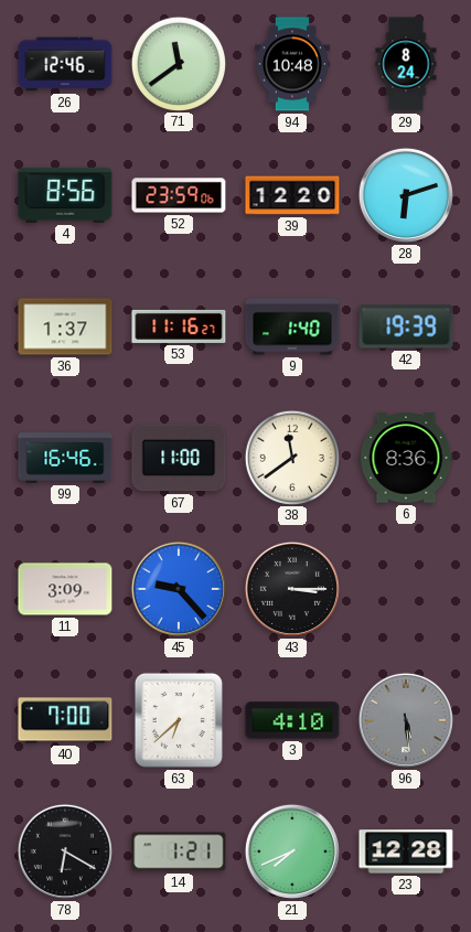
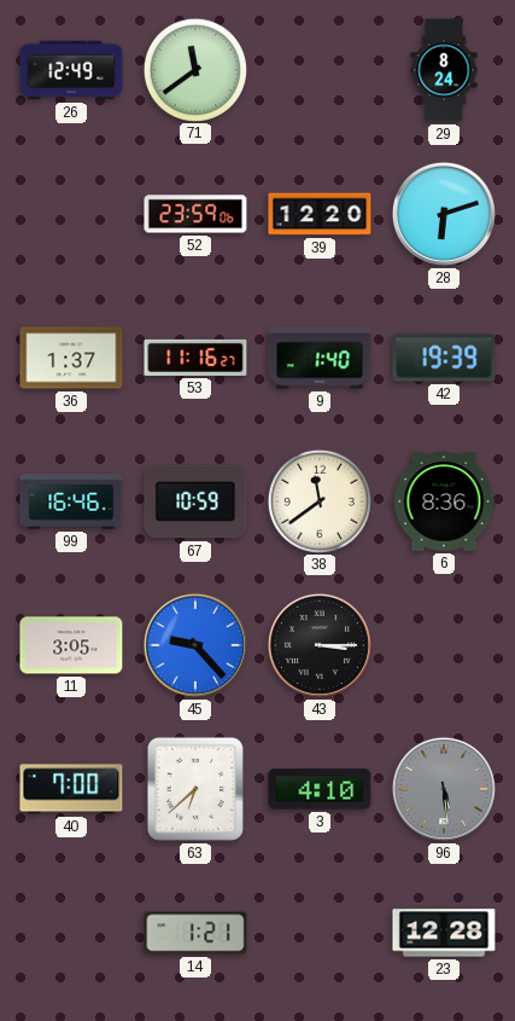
26: 12:46 -> 12:49
94: 10:48 -> none
4: 8:56 -> none
67: 11:00 -> 10:59
11: 3:09 -> 3:05
78: 6:20 -> none
21: 7:41 -> none
